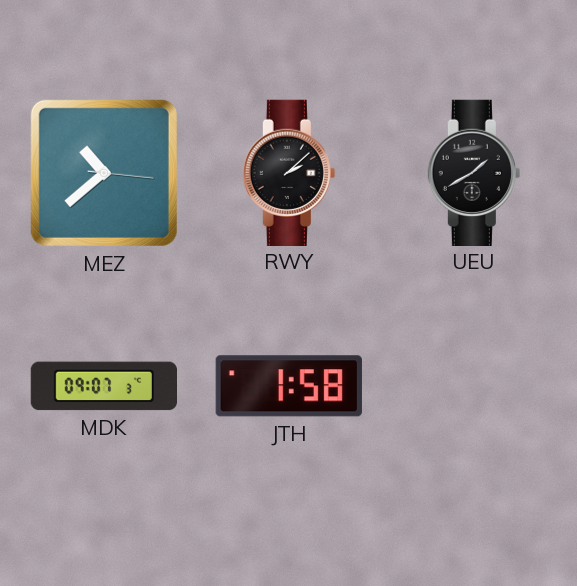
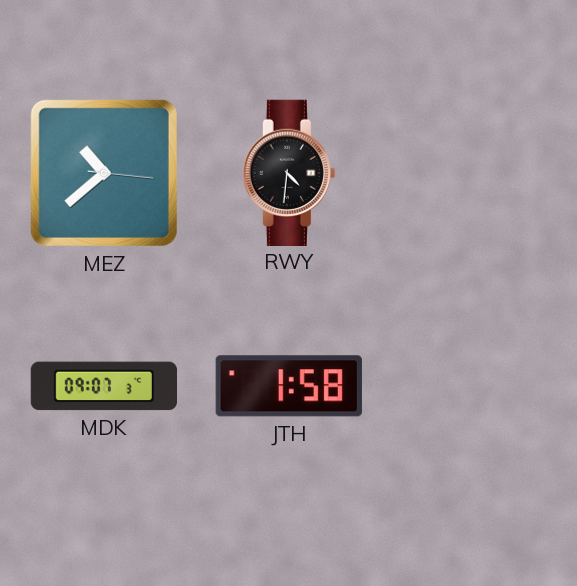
RWY: 2:08 -> 4:31
UEU: 1:40 -> none
